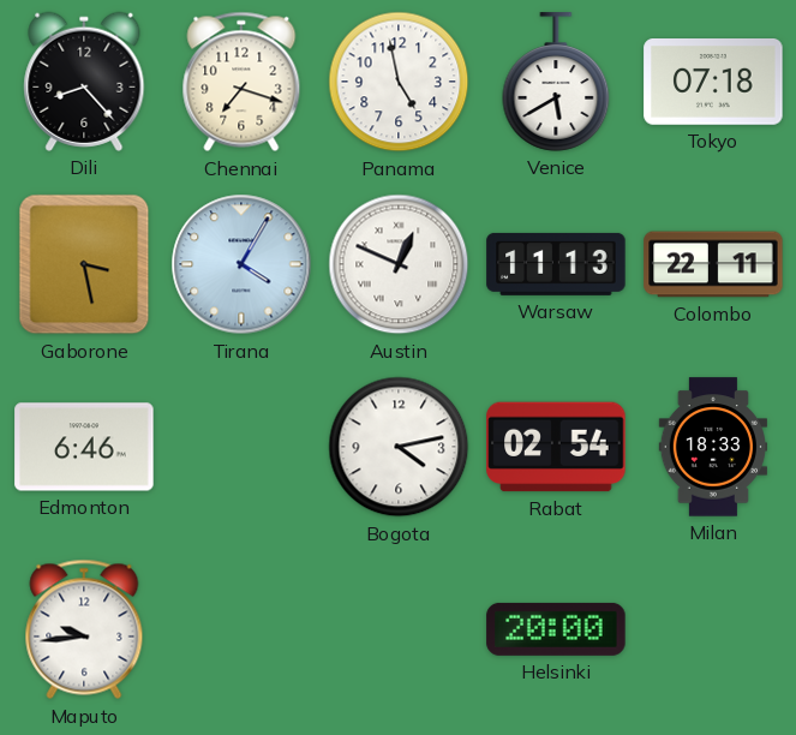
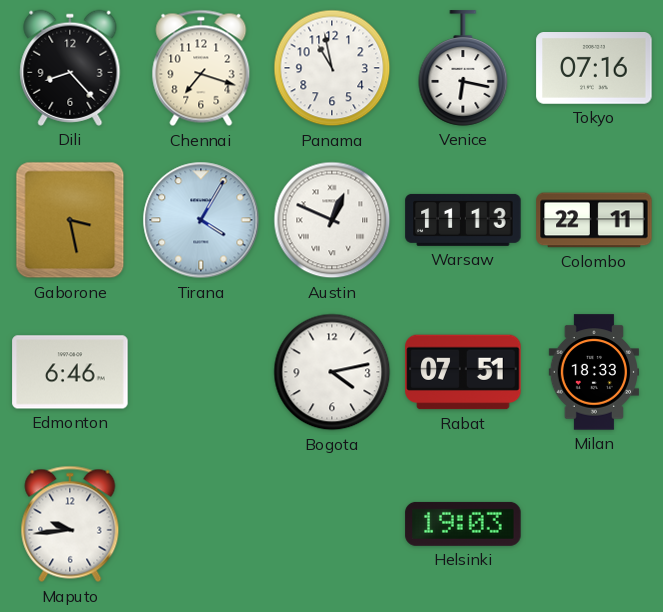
Panama: 4:58 -> 10:58
Venice: 5:40 -> 6:17
Tokyo: 07:18 -> 07:16
Rabat: 02:54 -> 07:51
Helsinki: 20:00 -> 19:03
